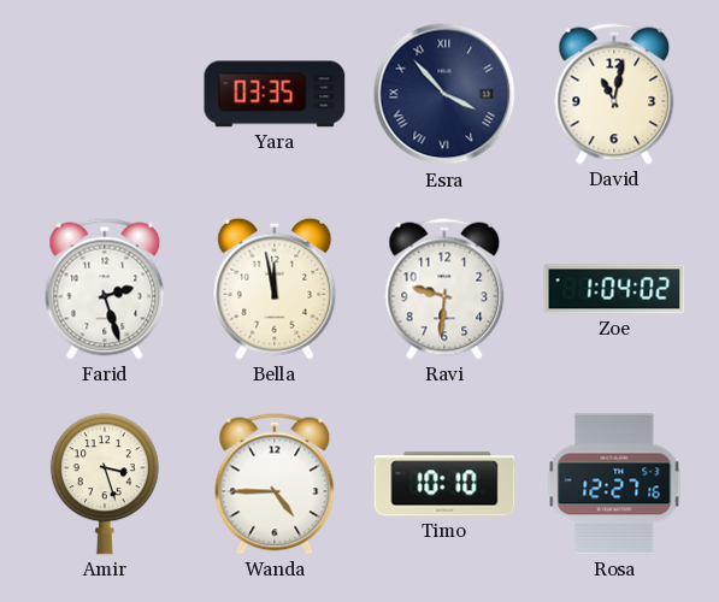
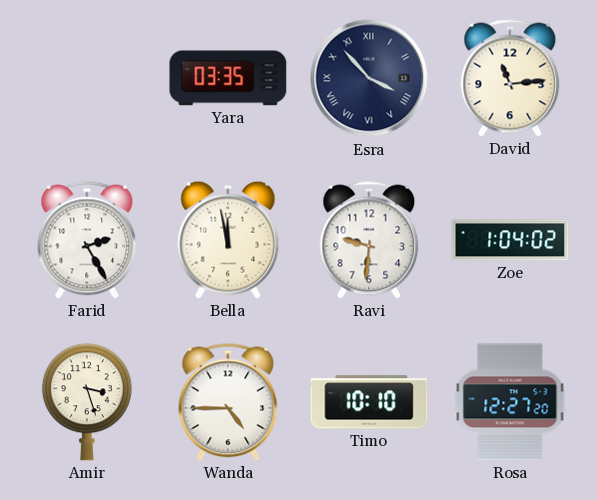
David: 11:02 -> 11:14
Farid: 2:27 -> 2:25
Rosa: 12:27:16 -> 12:27:20
